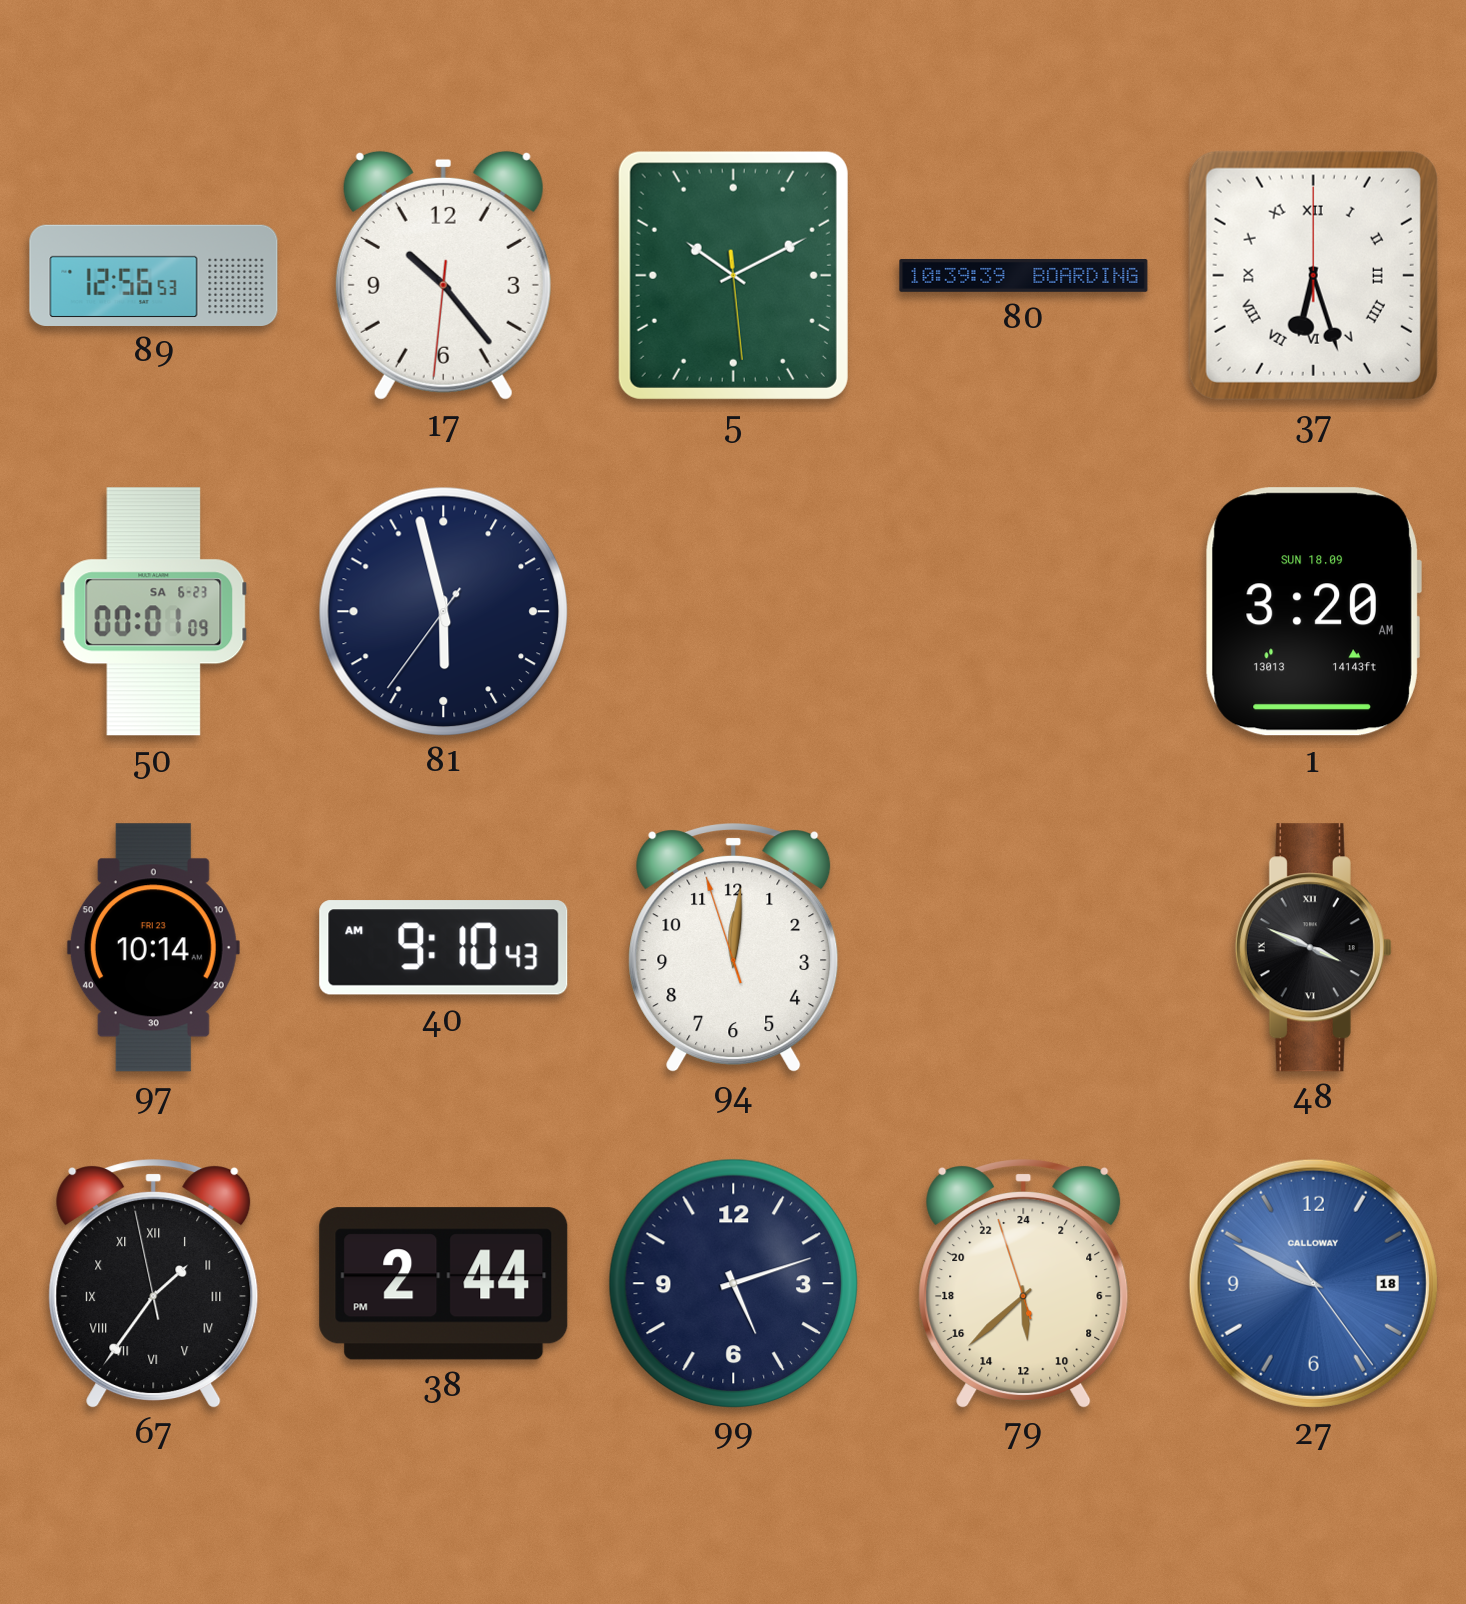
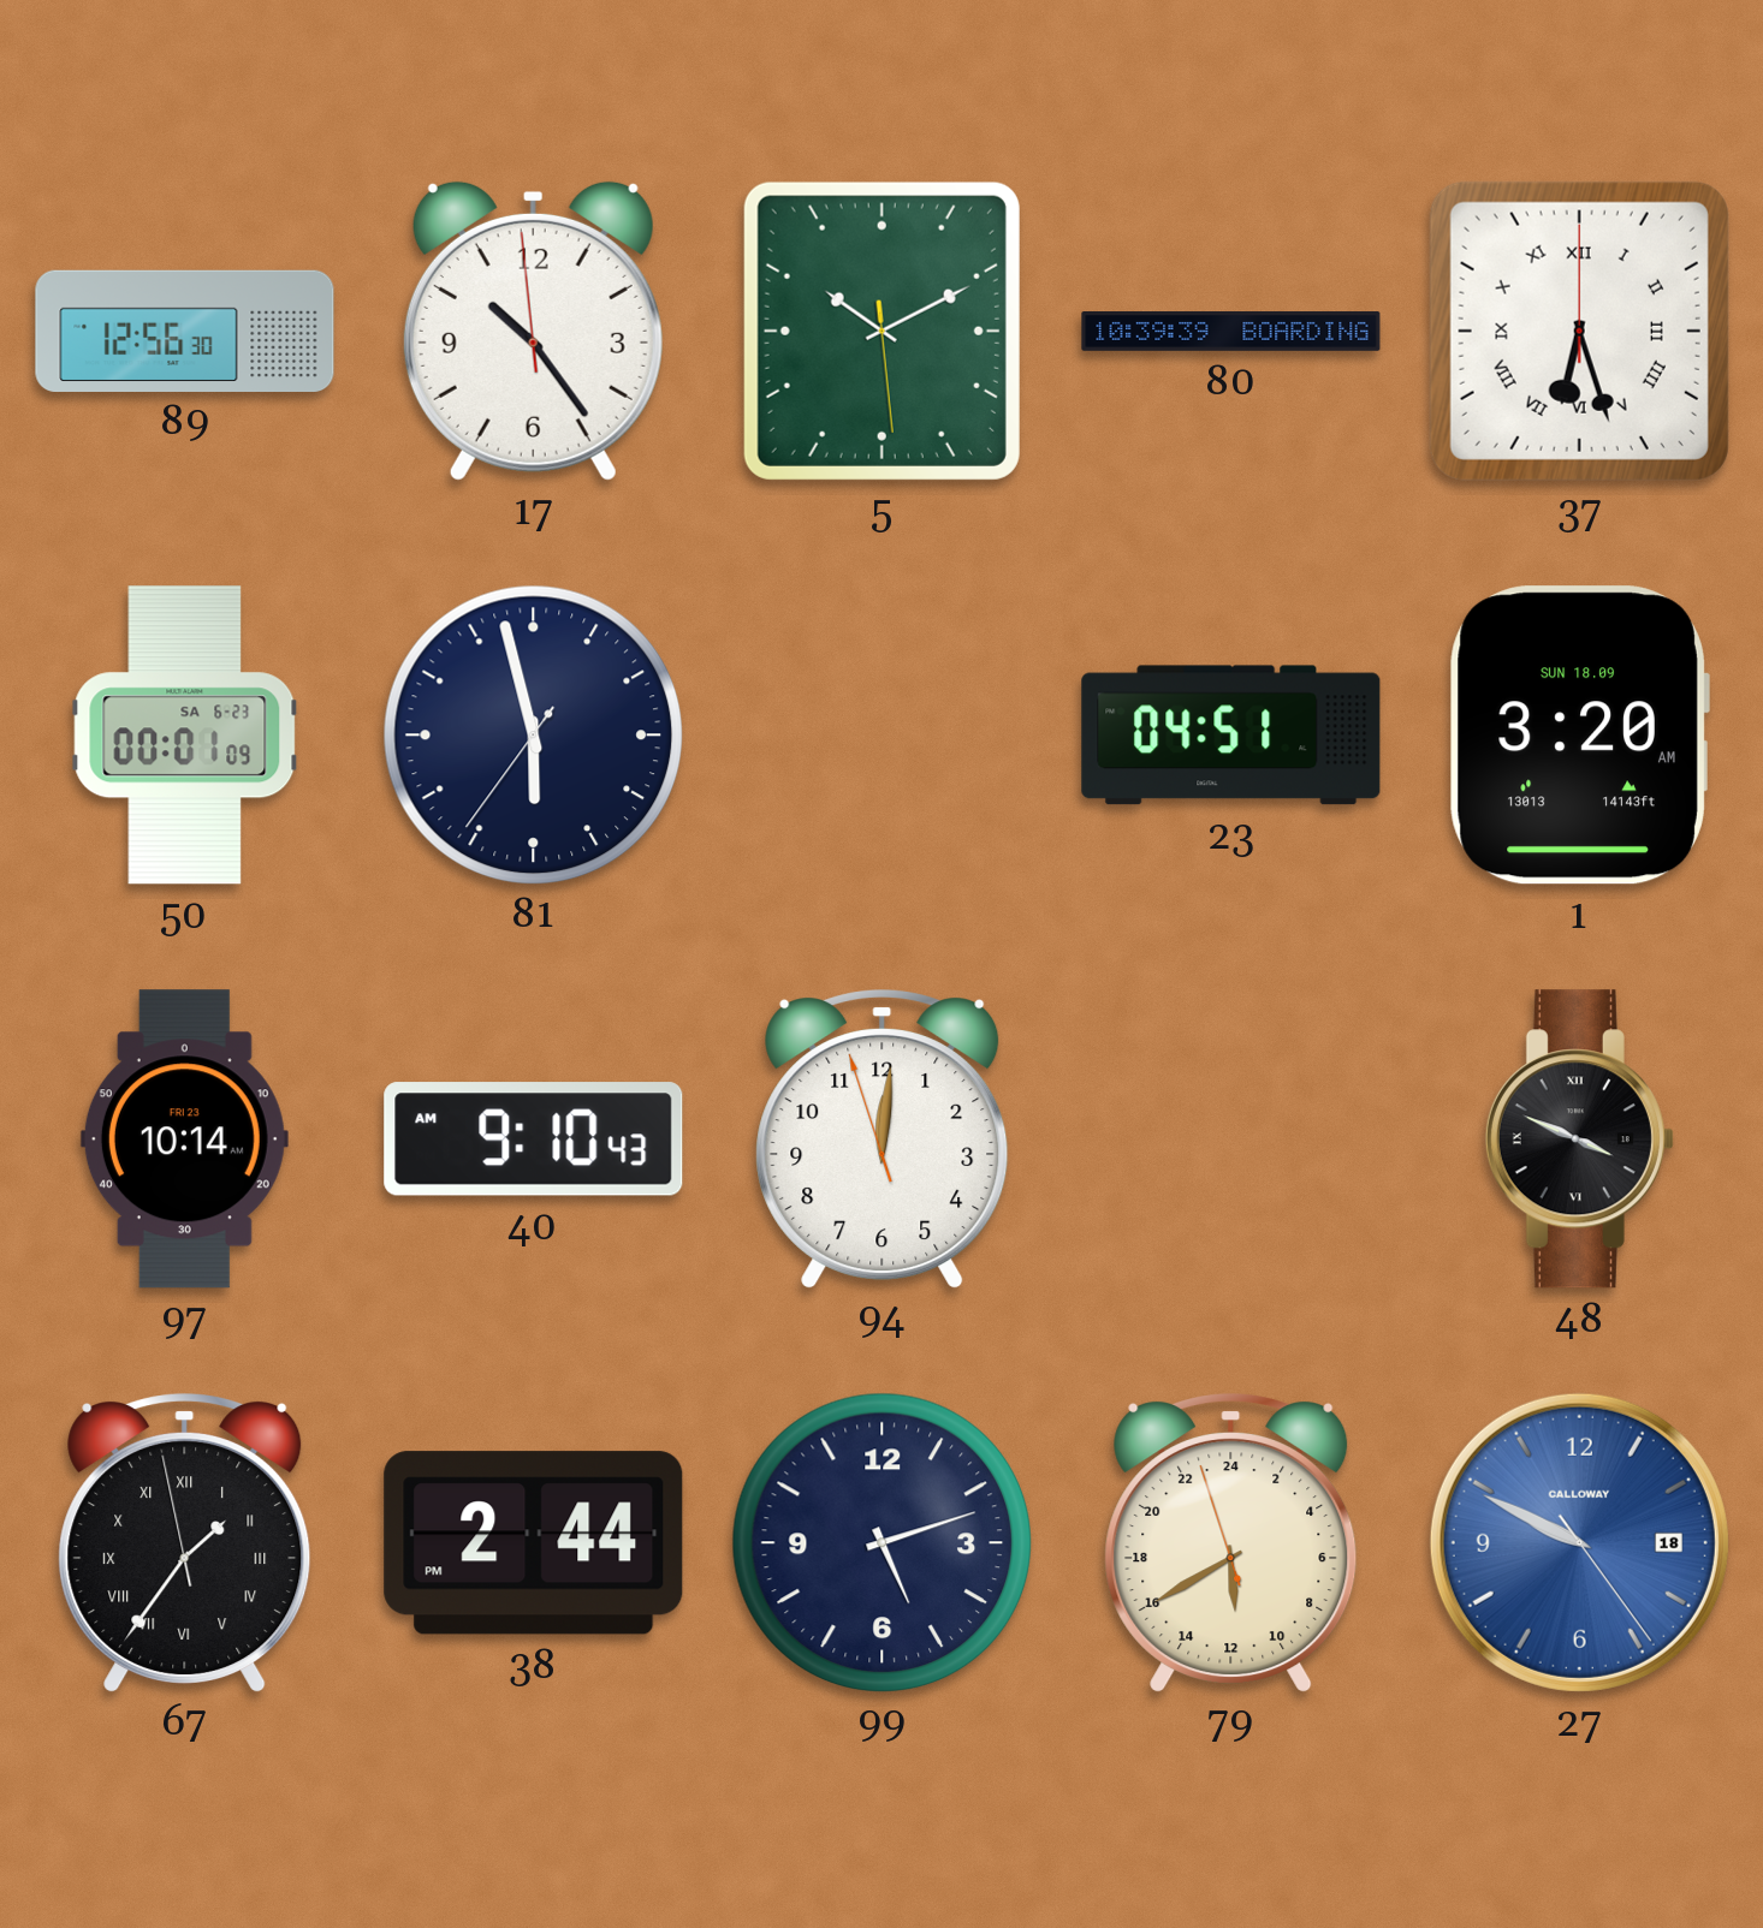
89: 12:56:53 -> 12:56:30
17: 10:23:31 -> 10:23:59
23: none -> 04:51
79: 11:37 -> 11:39
